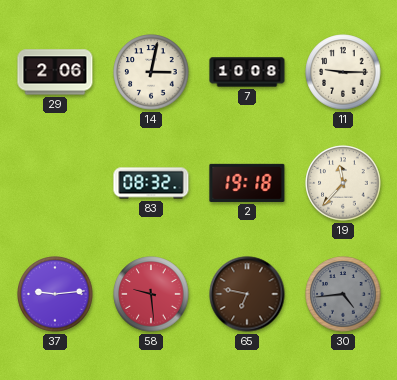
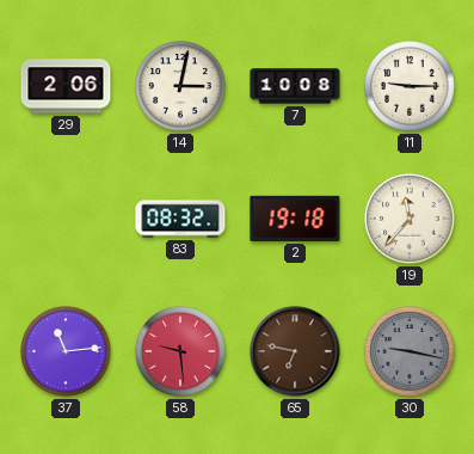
37: 9:14 -> 11:14
30: 4:44 -> 9:17
